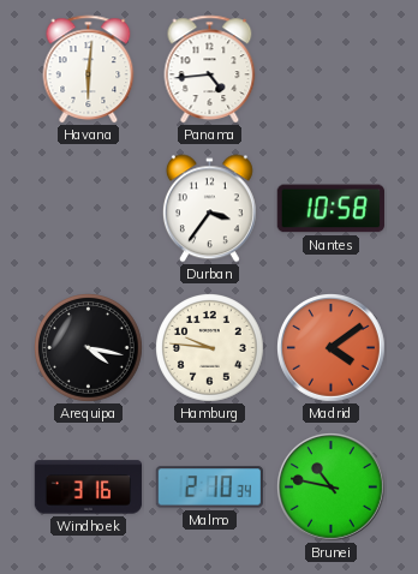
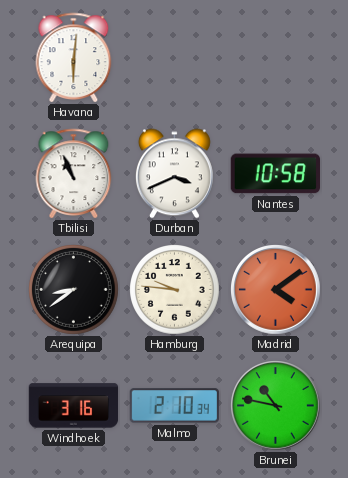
Panama: 4:44 -> none
Tbilisi: none -> 10:56
Durban: 3:36 -> 3:41
Arequipa: 4:17 -> 8:39
